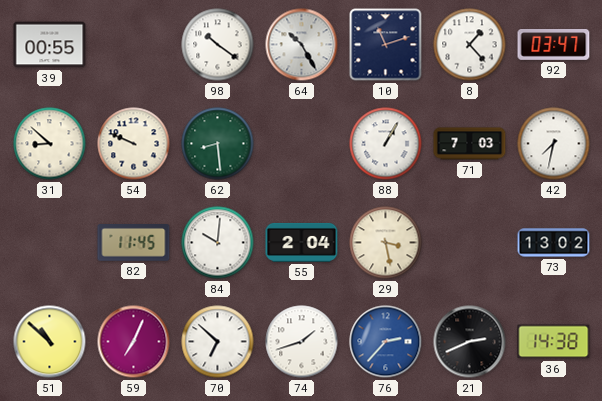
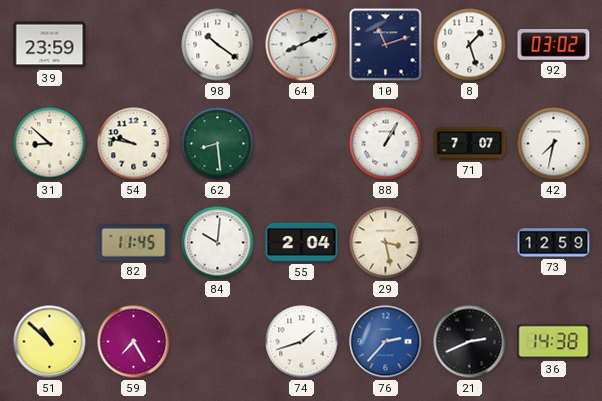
39: 00:55 -> 23:59
64: 10:25 -> 8:11
8: 1:23 -> 1:27
92: 03:47 -> 03:02
54: 9:49 -> 9:47
71: 7:03 -> 7:07
73: 13:02 -> 12:59
59: 7:04 -> 7:25
70: 6:52 -> none
